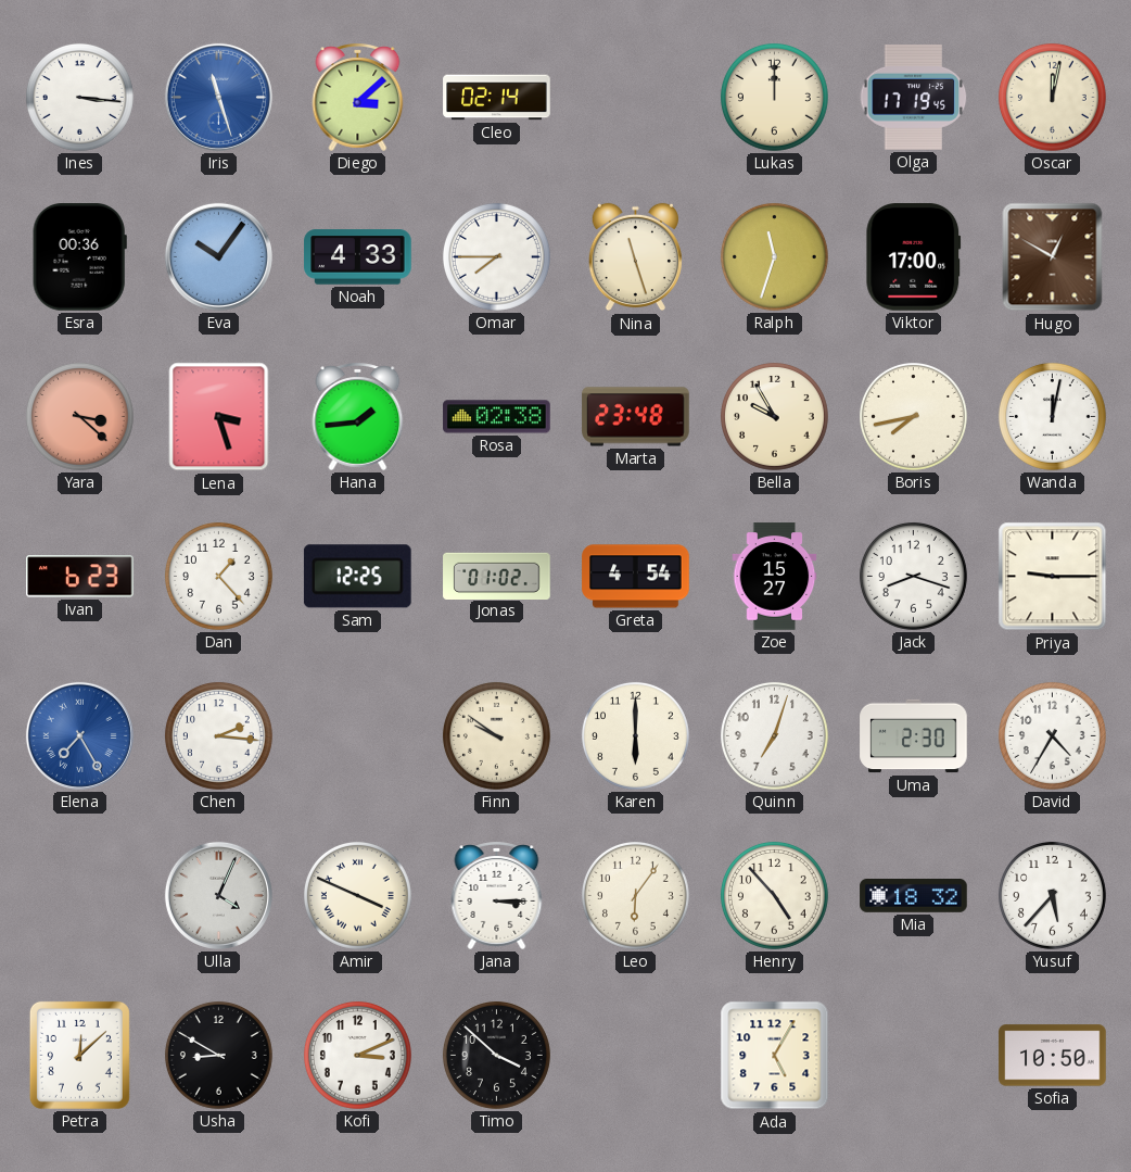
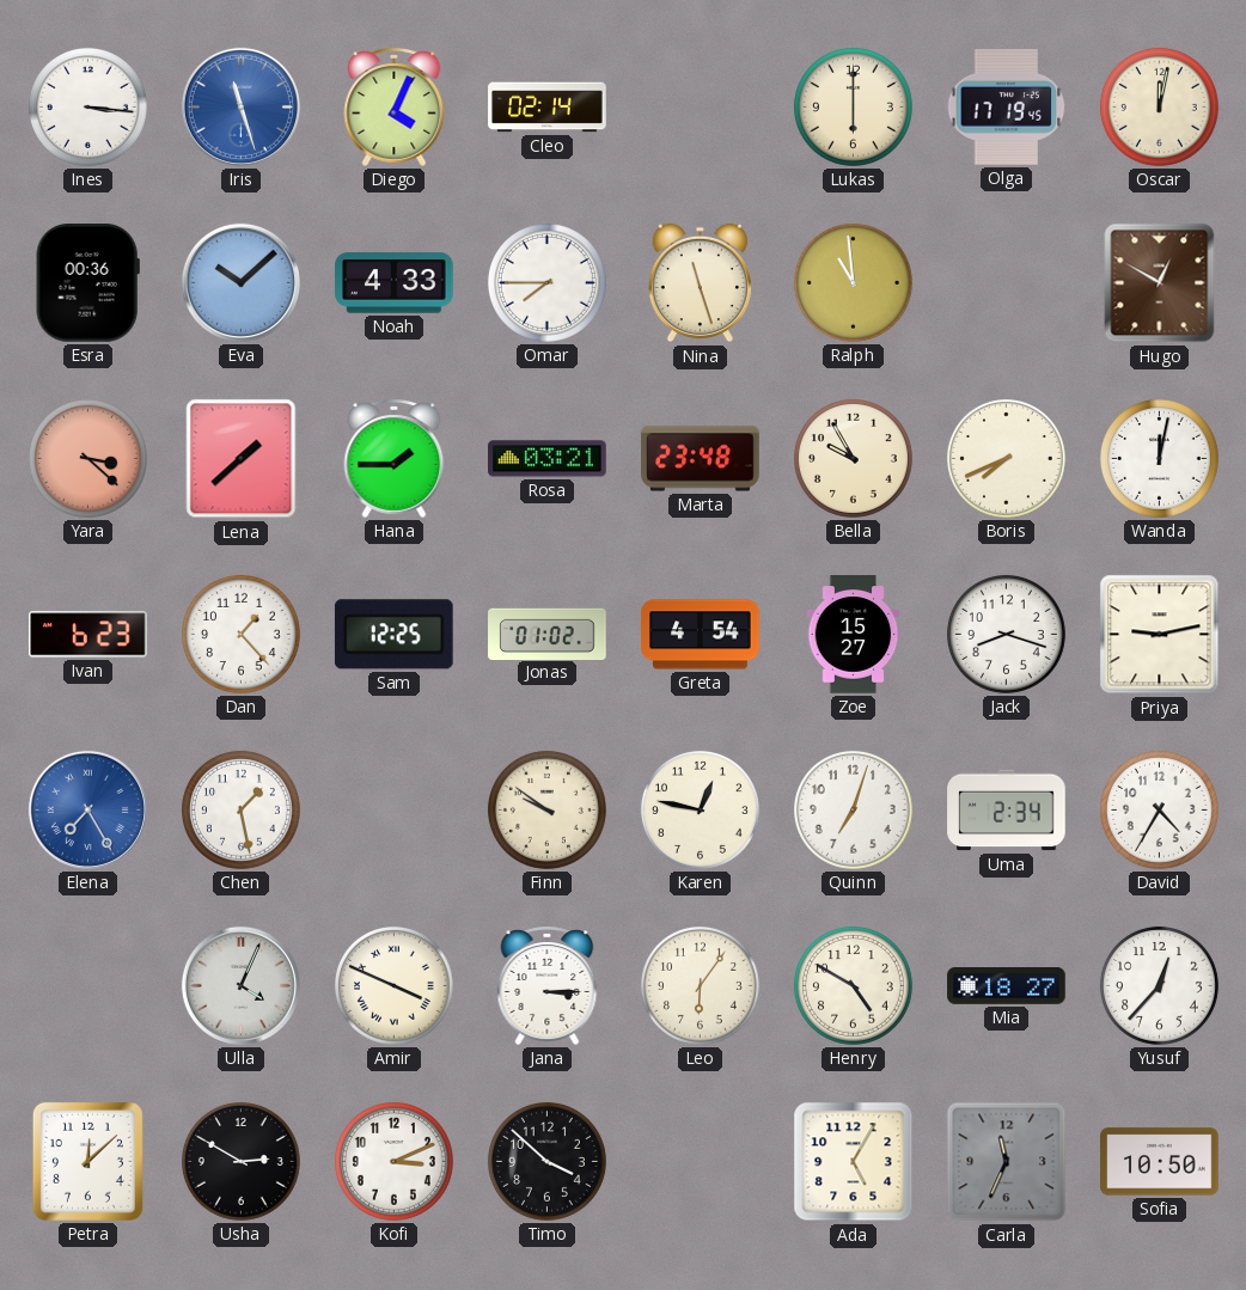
Diego: 3:08 -> 4:04
Lukas: 12:00 -> 6:00
Eva: 10:06 -> 10:08
Ralph: 11:33 -> 10:59
Viktor: 17:00 -> none
Lena: 3:27 -> 1:38
Hana: 1:44 -> 1:45
Rosa: 02:38 -> 03:21
Boris: 7:43 -> 7:41
Priya: 9:15 -> 9:13
Chen: 2:16 -> 1:28
Karen: 6:00 -> 12:47
Uma: 2:30 -> 2:34
Henry: 4:53 -> 4:50
Mia: 18:32 -> 18:27
Yusuf: 5:37 -> 12:37
Usha: 8:50 -> 2:50
Carla: none -> 11:34
